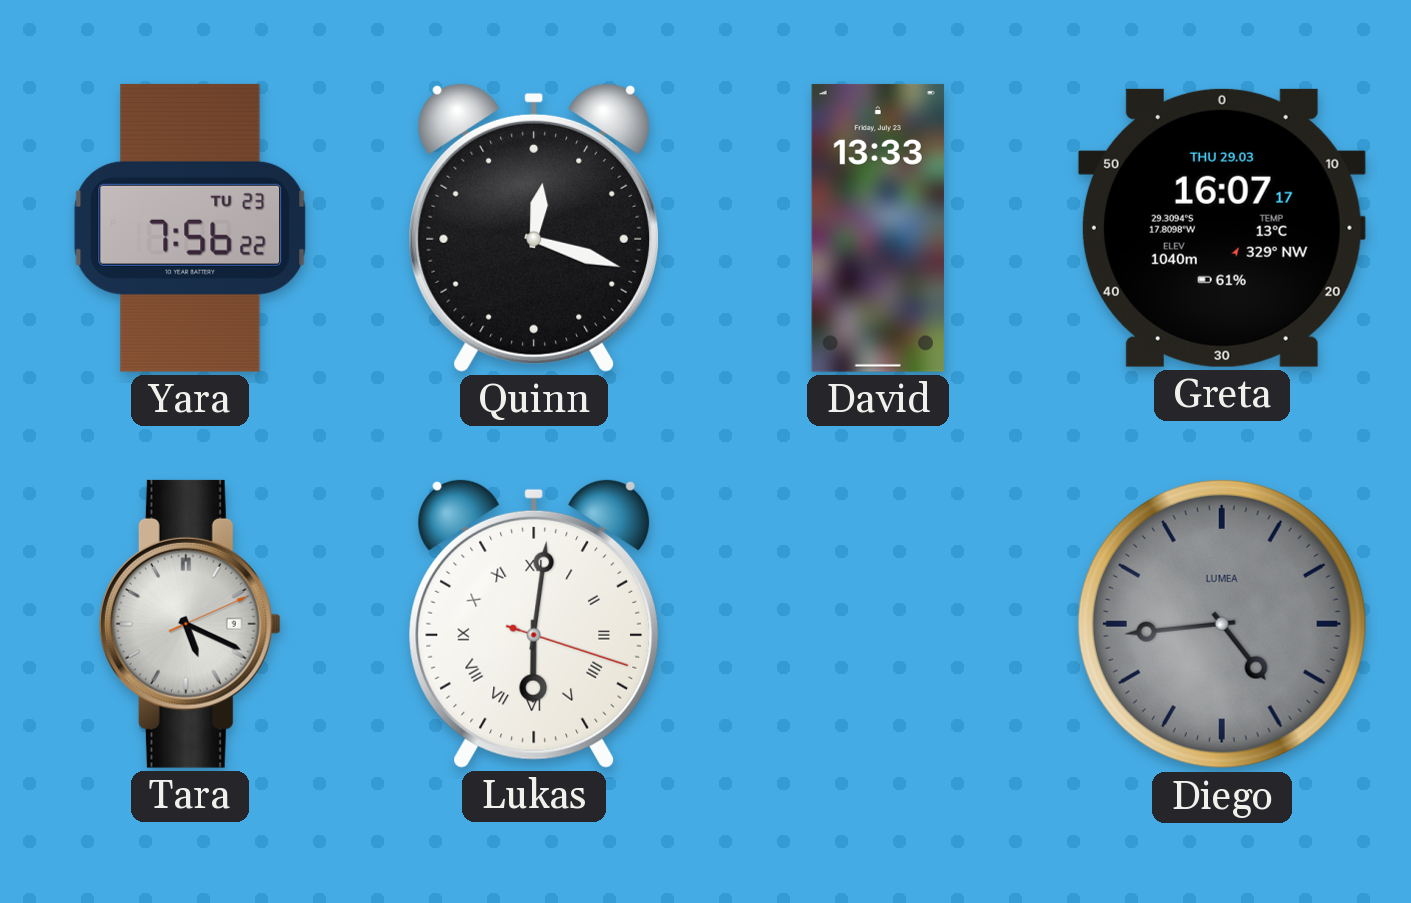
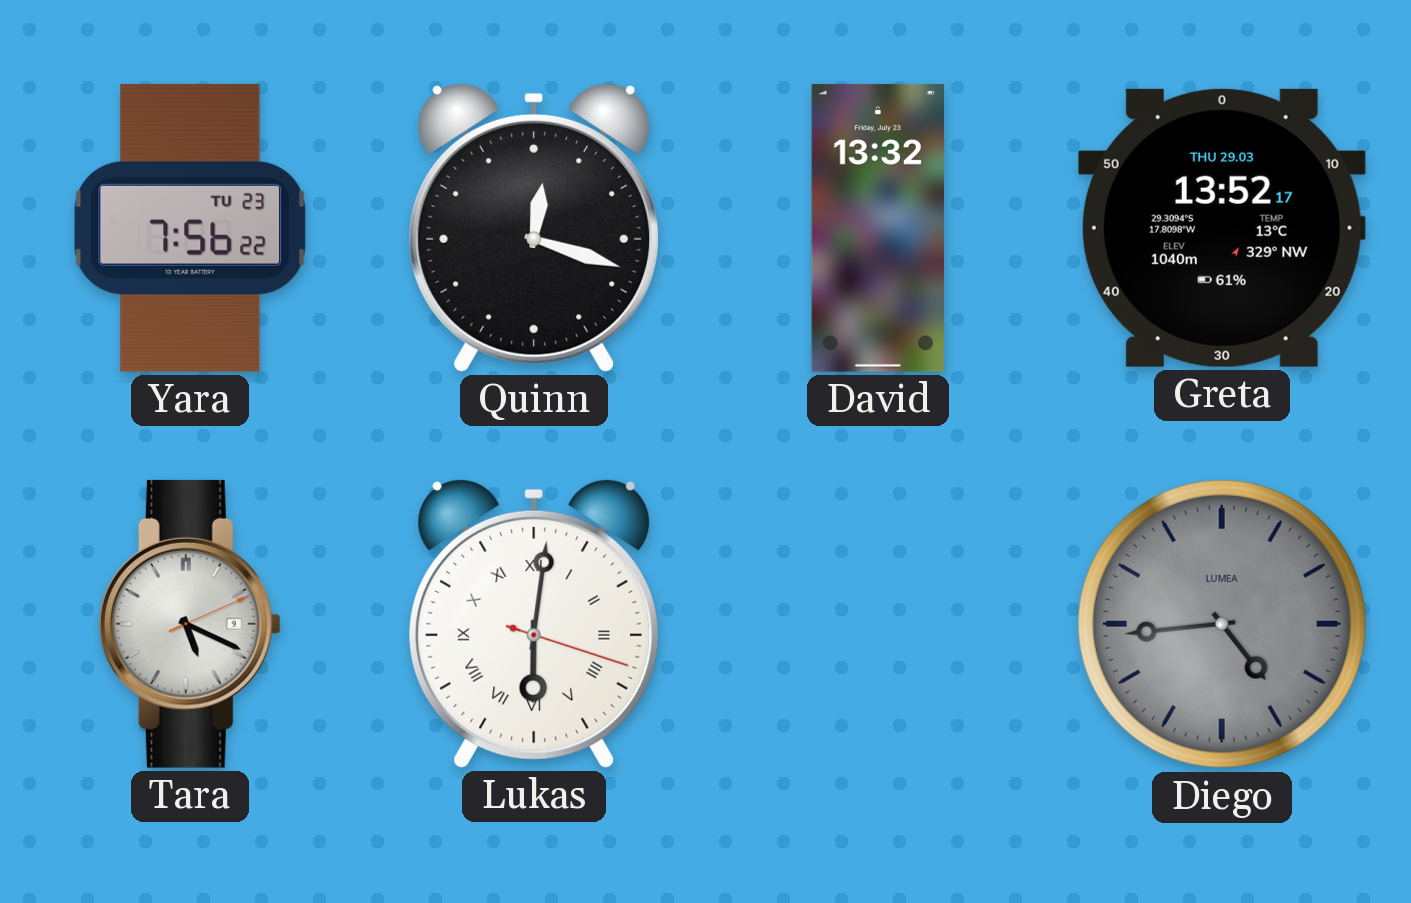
David: 13:33 -> 13:32
Greta: 16:07 -> 13:52
